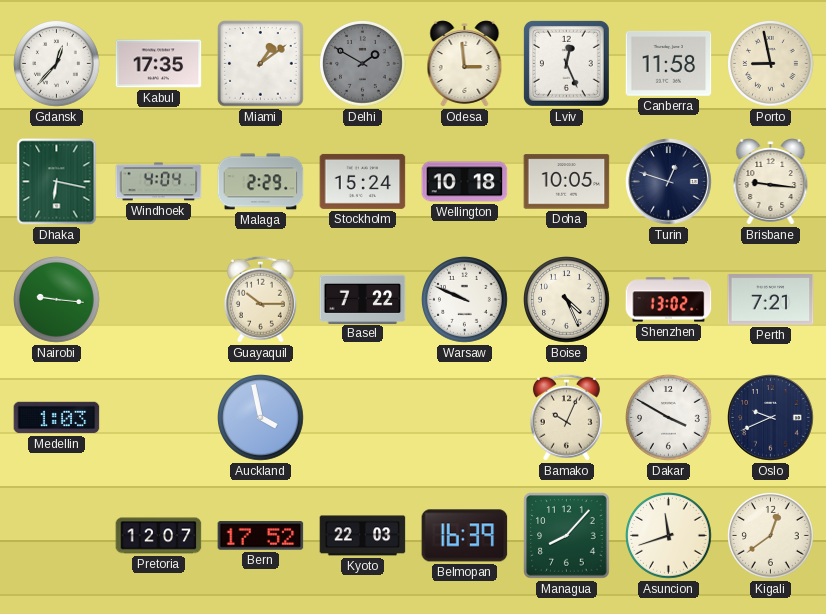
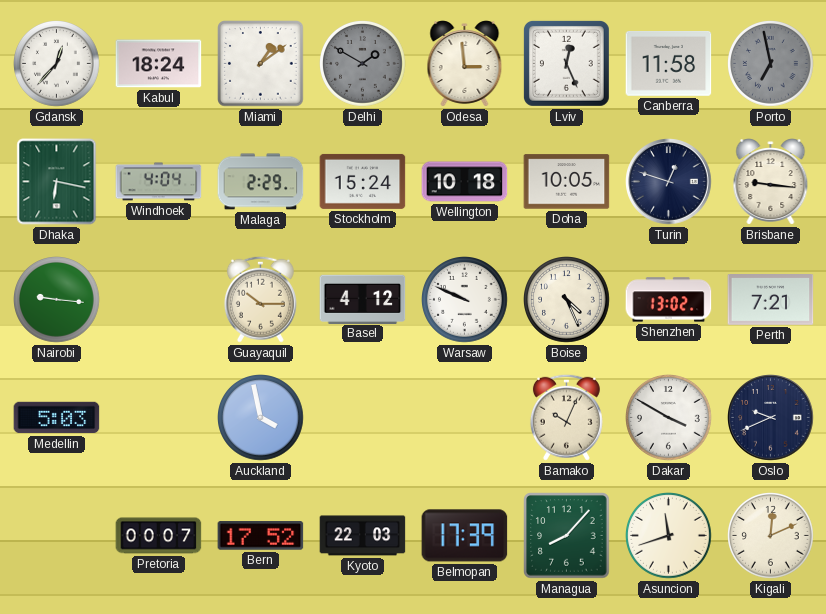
Kabul: 17:35 -> 18:24
Porto: 8:58 -> 6:58
Porto dial: cream -> grey
Basel: 7:22 -> 4:12
Medellin: 1:03 -> 5:03
Pretoria: 12:07 -> 00:07
Belmopan: 16:39 -> 17:39
Kigali: 12:39 -> 12:11
